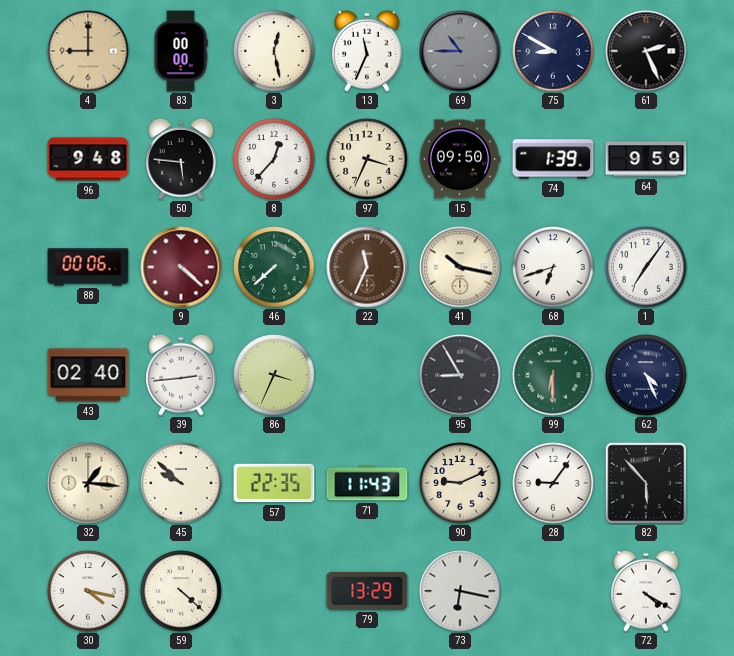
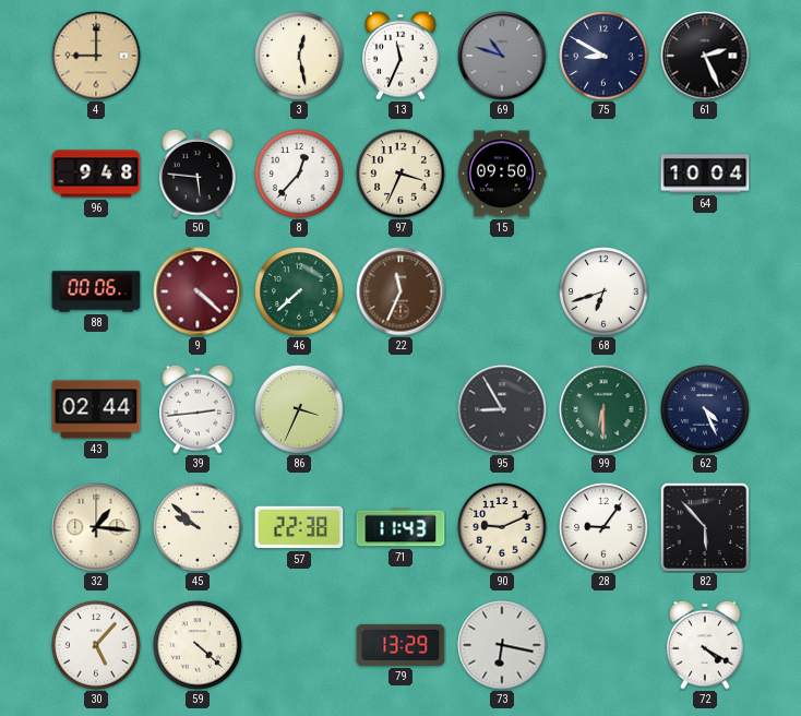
83: 00:00 -> none
69: 10:45 -> 10:48
74: 1:39 -> none
64: 9:59 -> 10:04
41: 10:17 -> none
1: 7:06 -> none
43: 02:40 -> 02:44
57: 22:35 -> 22:38
30: 4:17 -> 5:07
